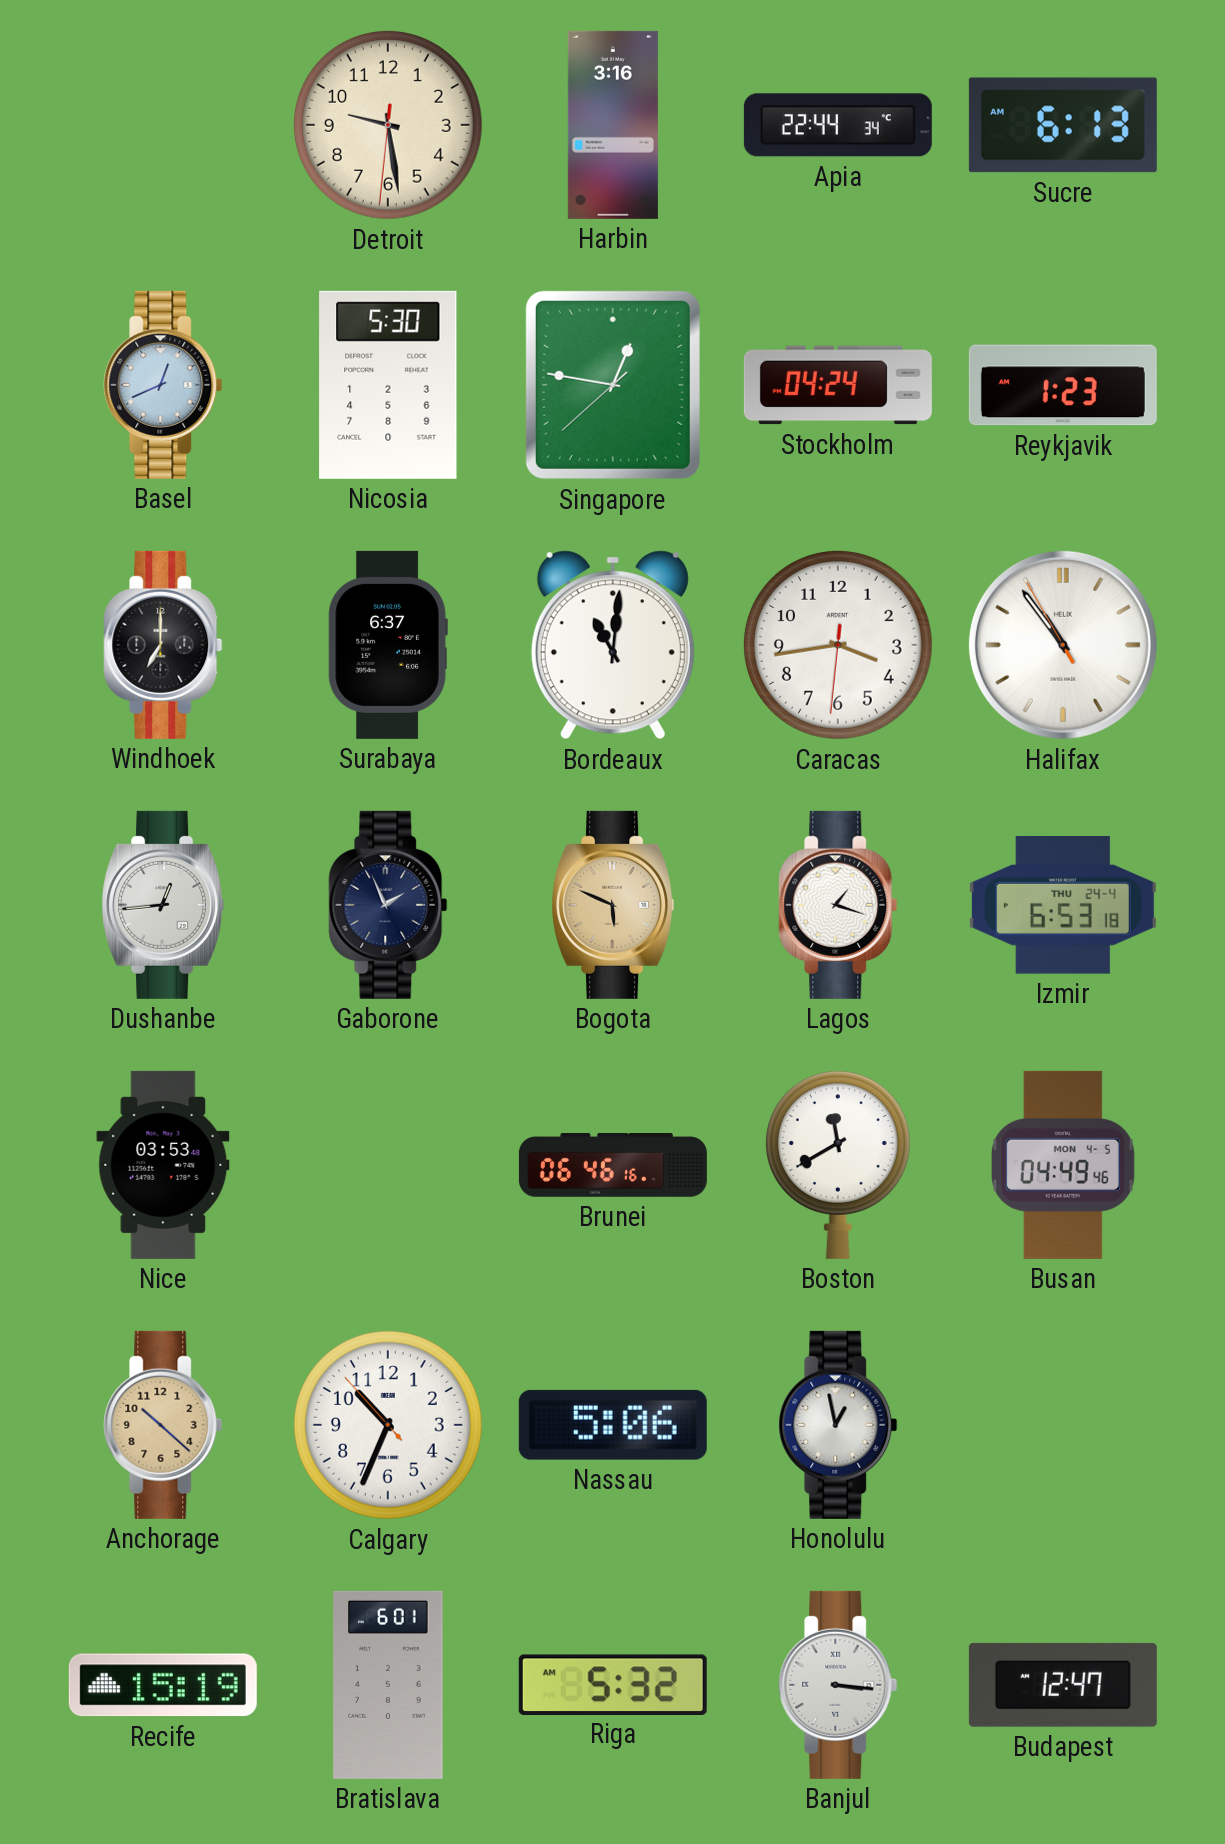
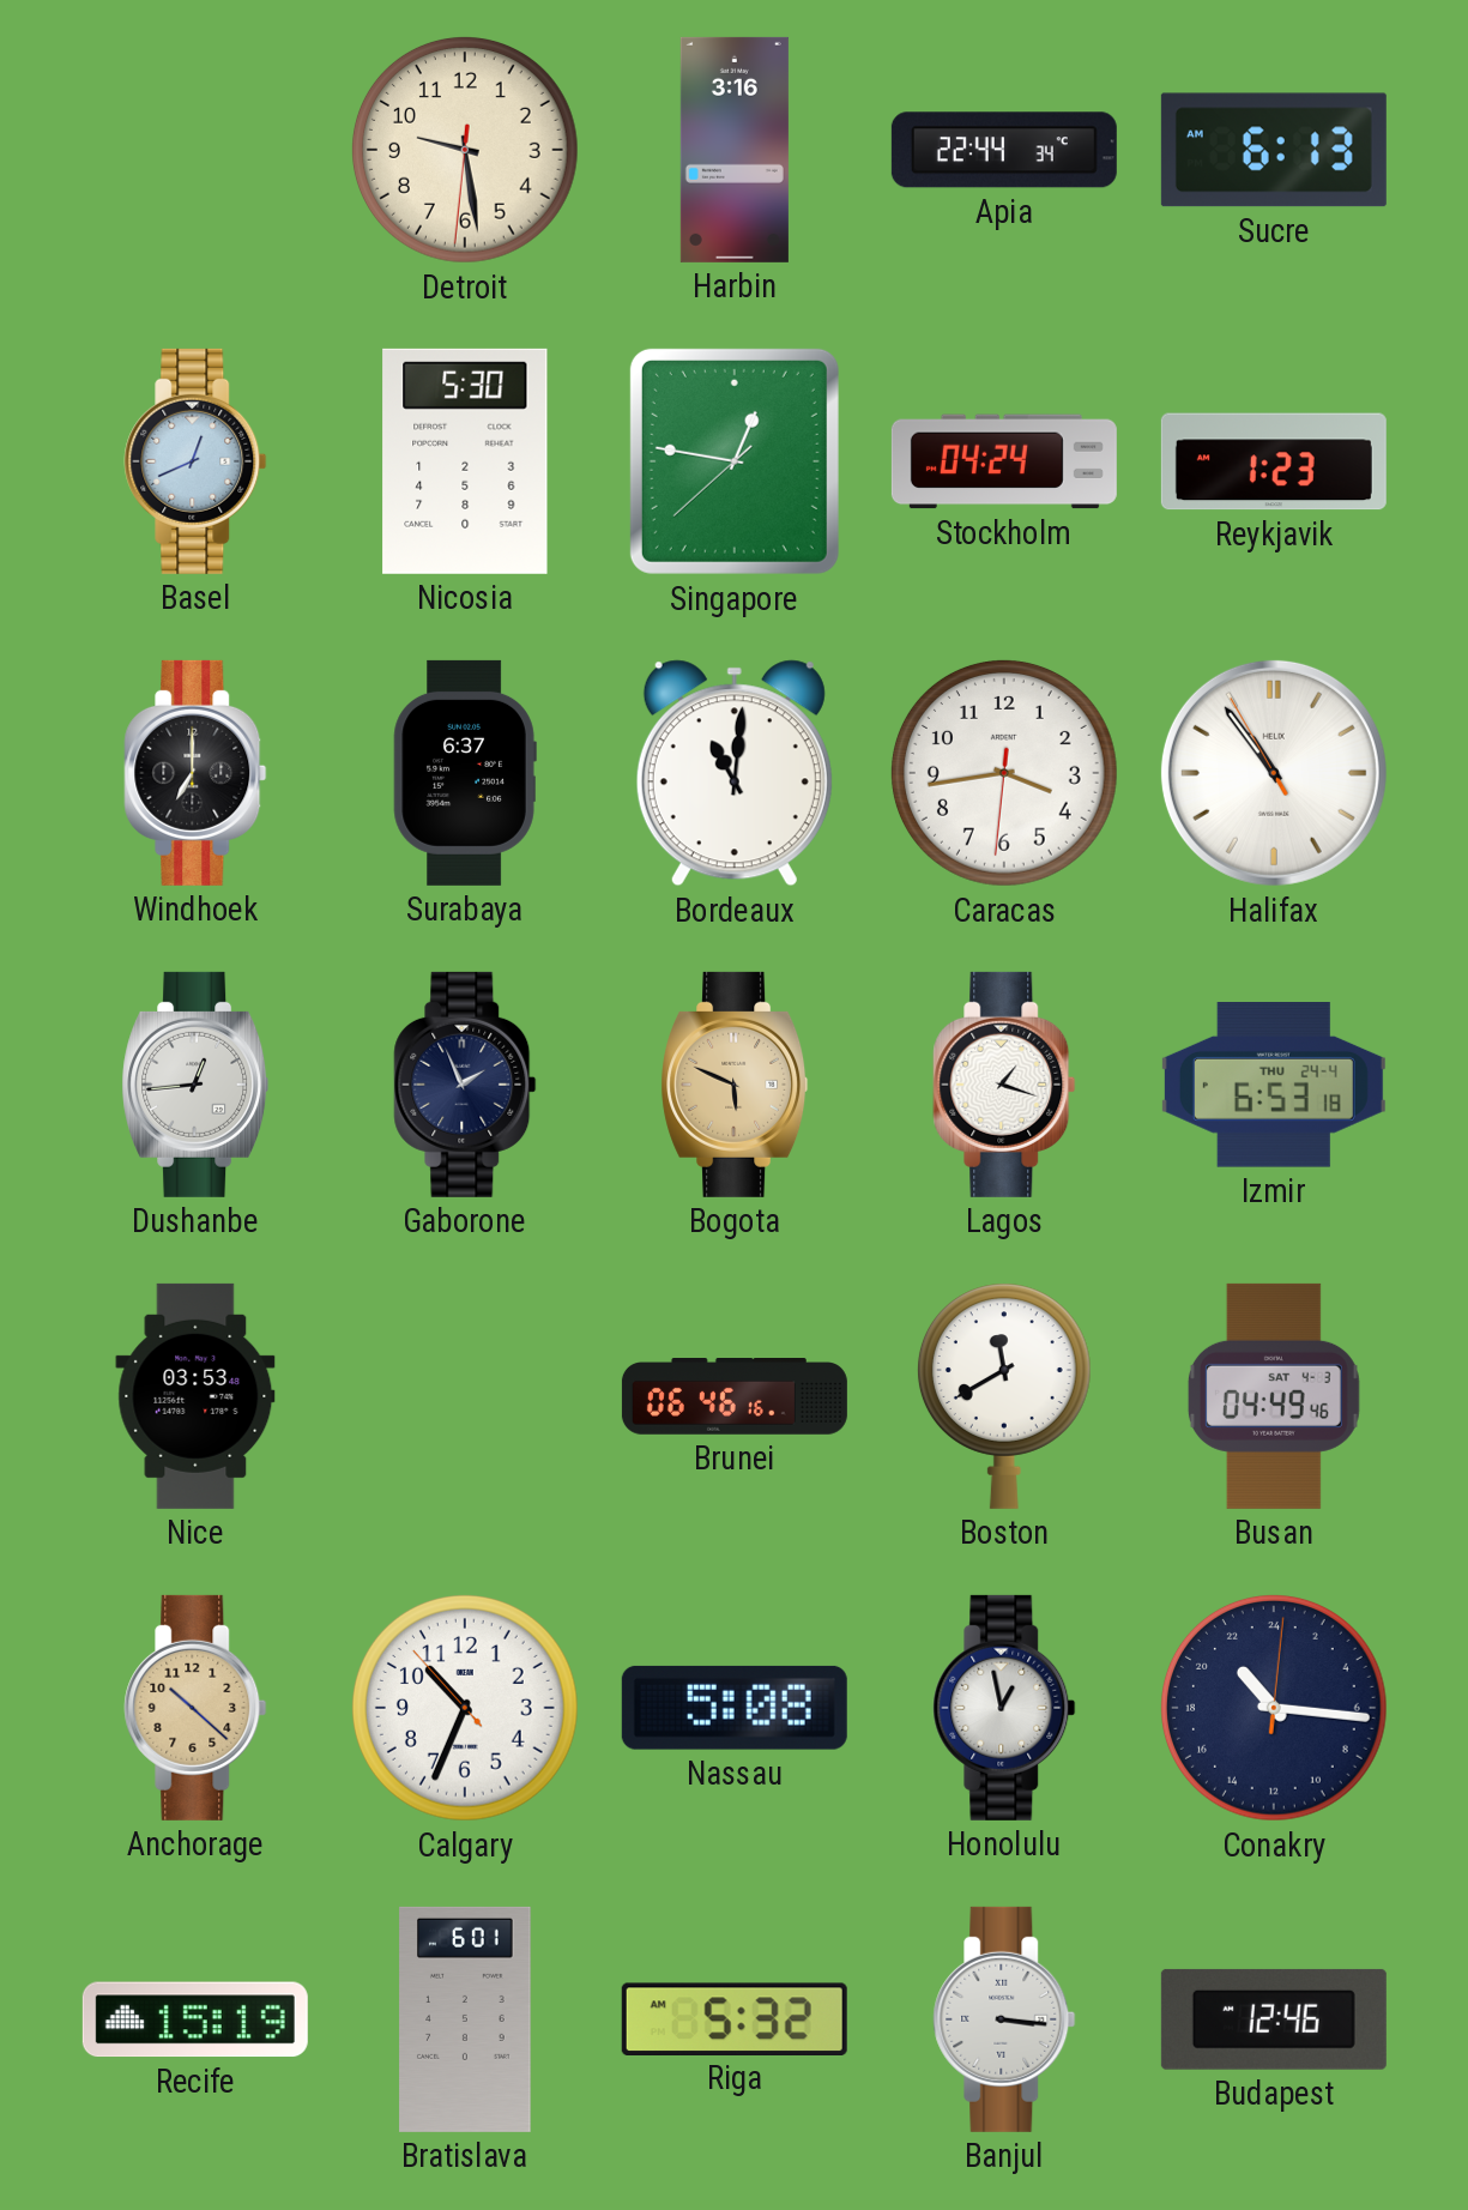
Busan date: MON 4-5 -> SAT 4-3
Nassau: 5:06 -> 5:08
Conakry: none -> 21:16
Budapest: 12:47 -> 12:46
